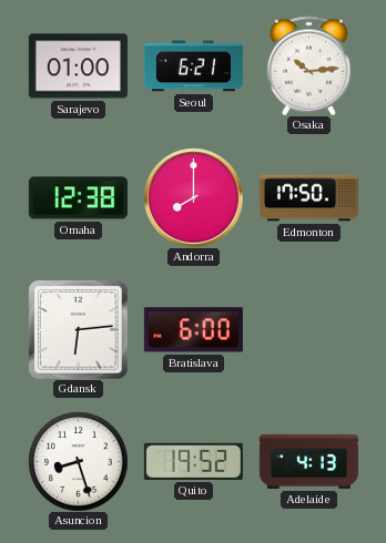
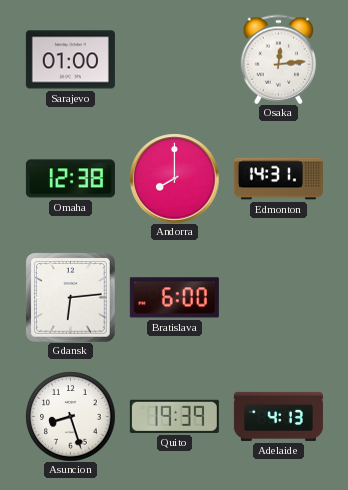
Seoul: 6:21 -> none
Osaka: 10:14 -> 12:14
Edmonton: 17:50 -> 14:31
Quito: 19:52 -> 19:39
